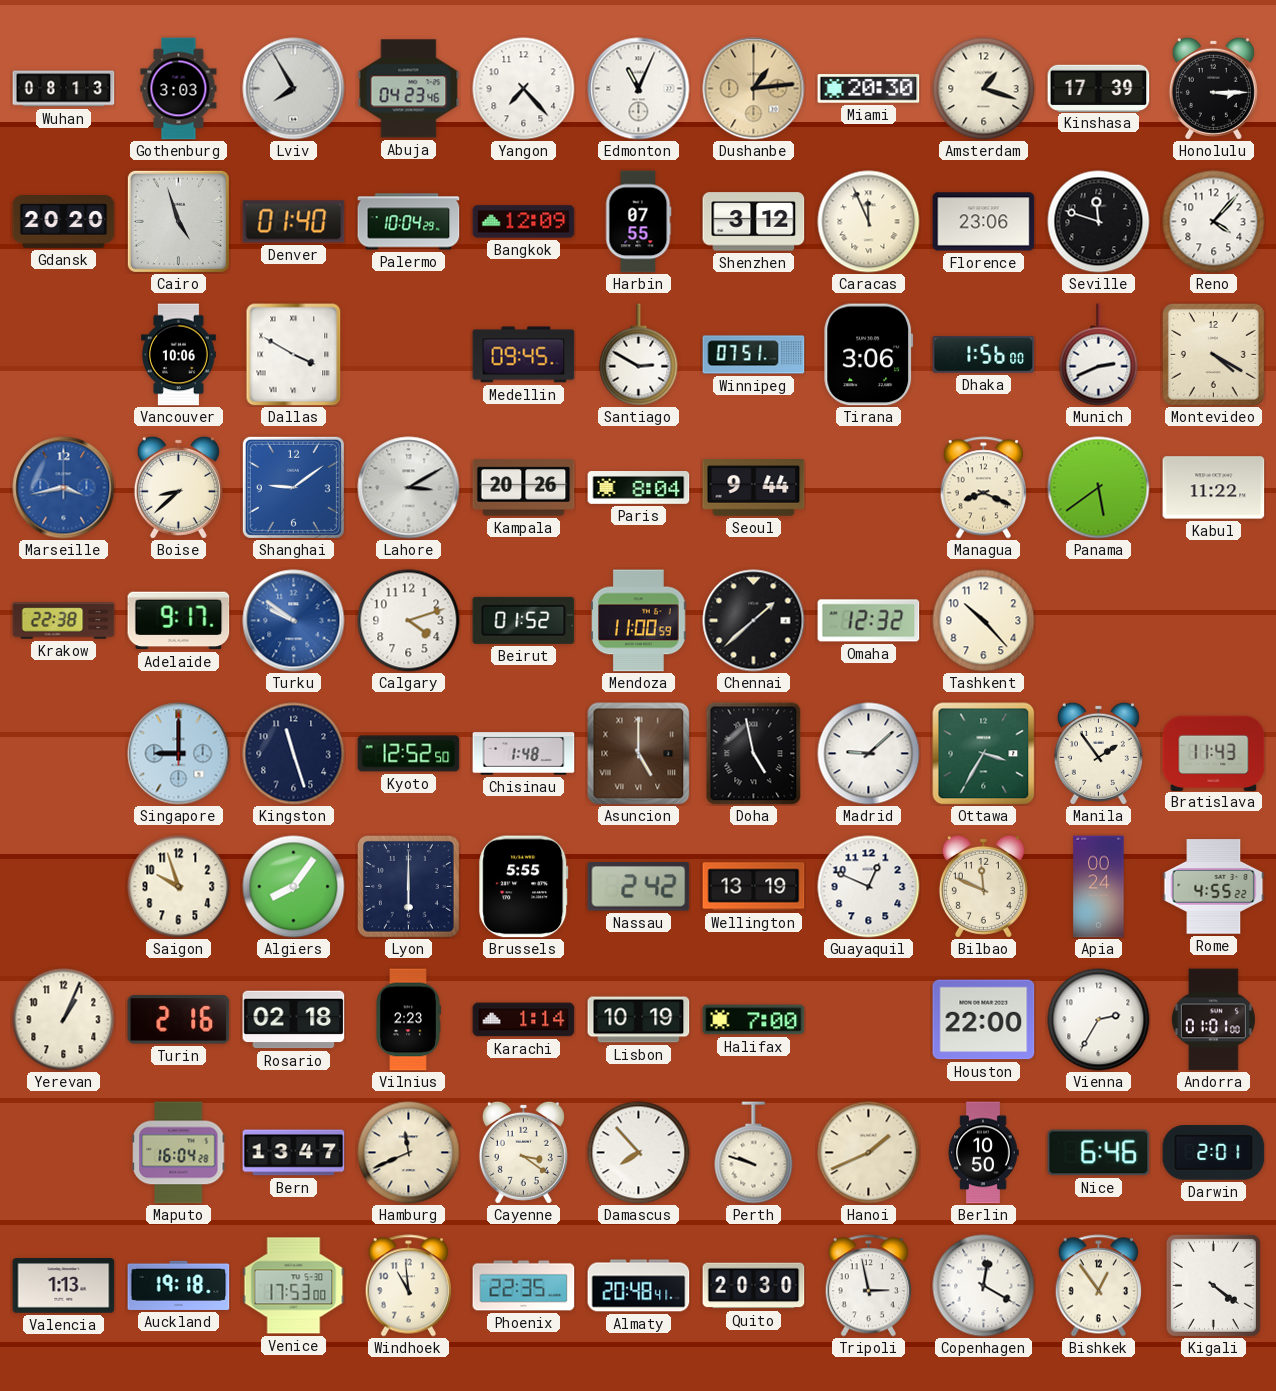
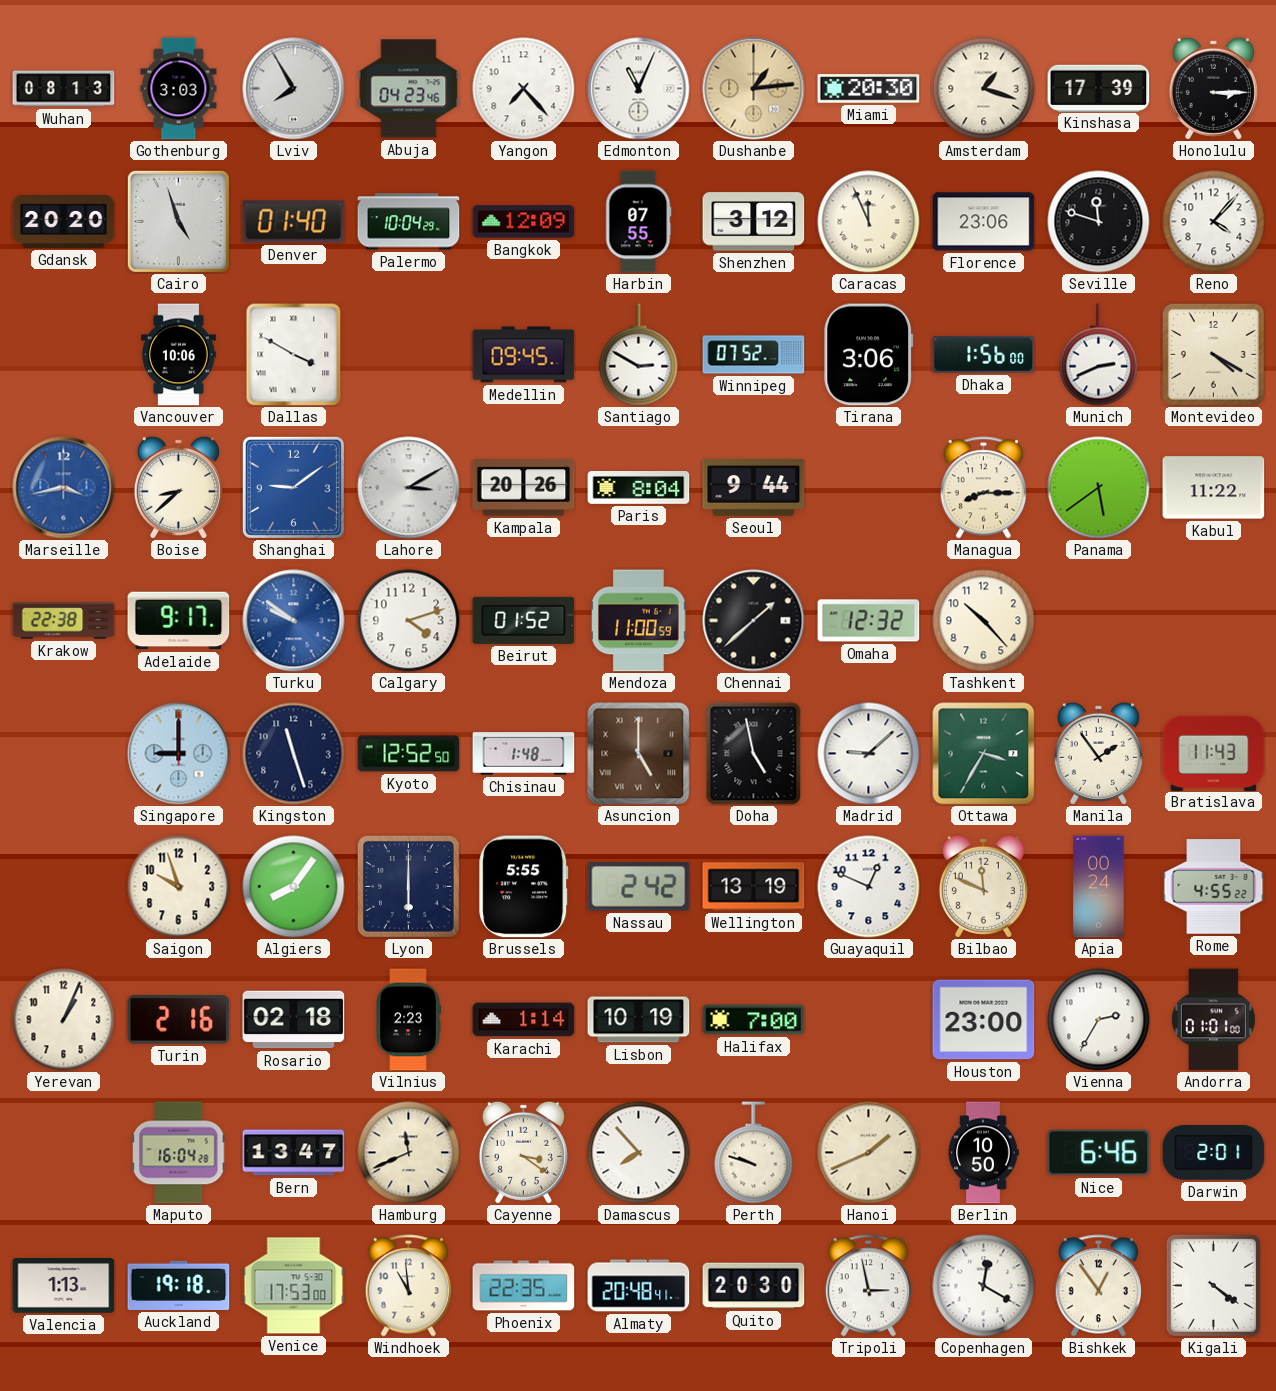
Winnipeg: 07:51 -> 07:52
Managua: 8:19 -> 8:15
Houston: 22:00 -> 23:00
